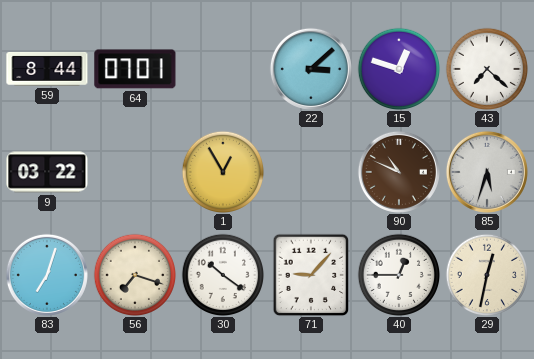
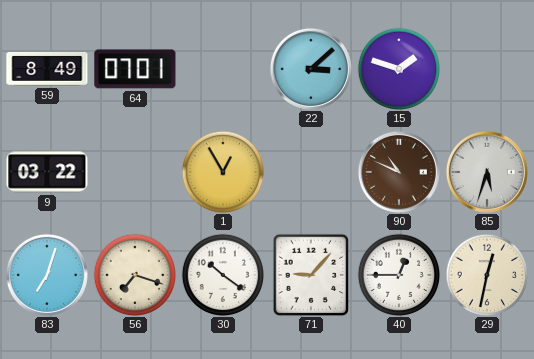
59: 8:44 -> 8:49
15: 12:48 -> 1:48
43: 7:22 -> none
